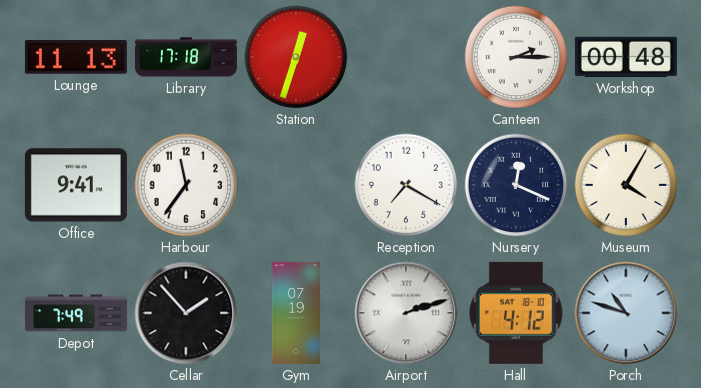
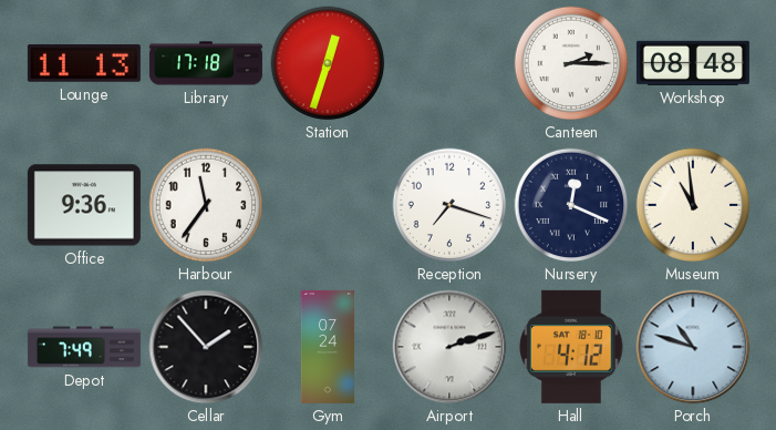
Workshop: 00:48 -> 08:48
Office: 9:41 -> 9:36
Reception: 7:20 -> 7:18
Museum: 4:05 -> 10:59
Gym: 07:19 -> 07:24
